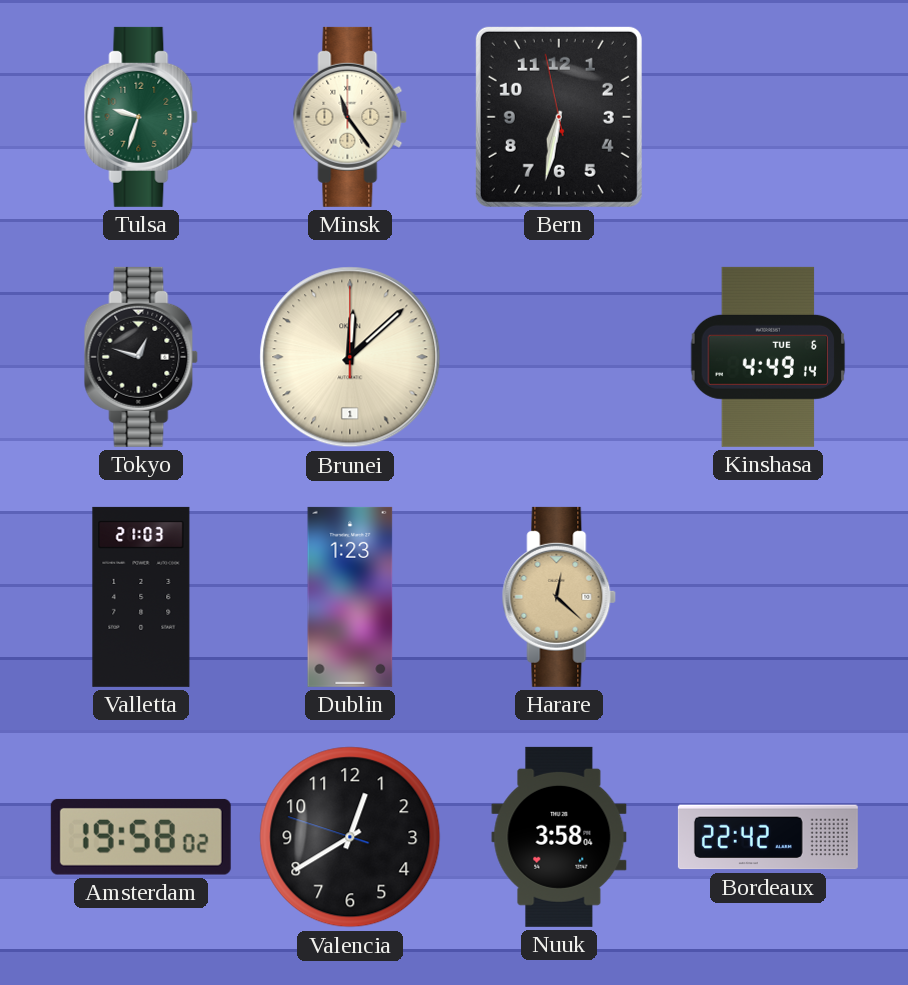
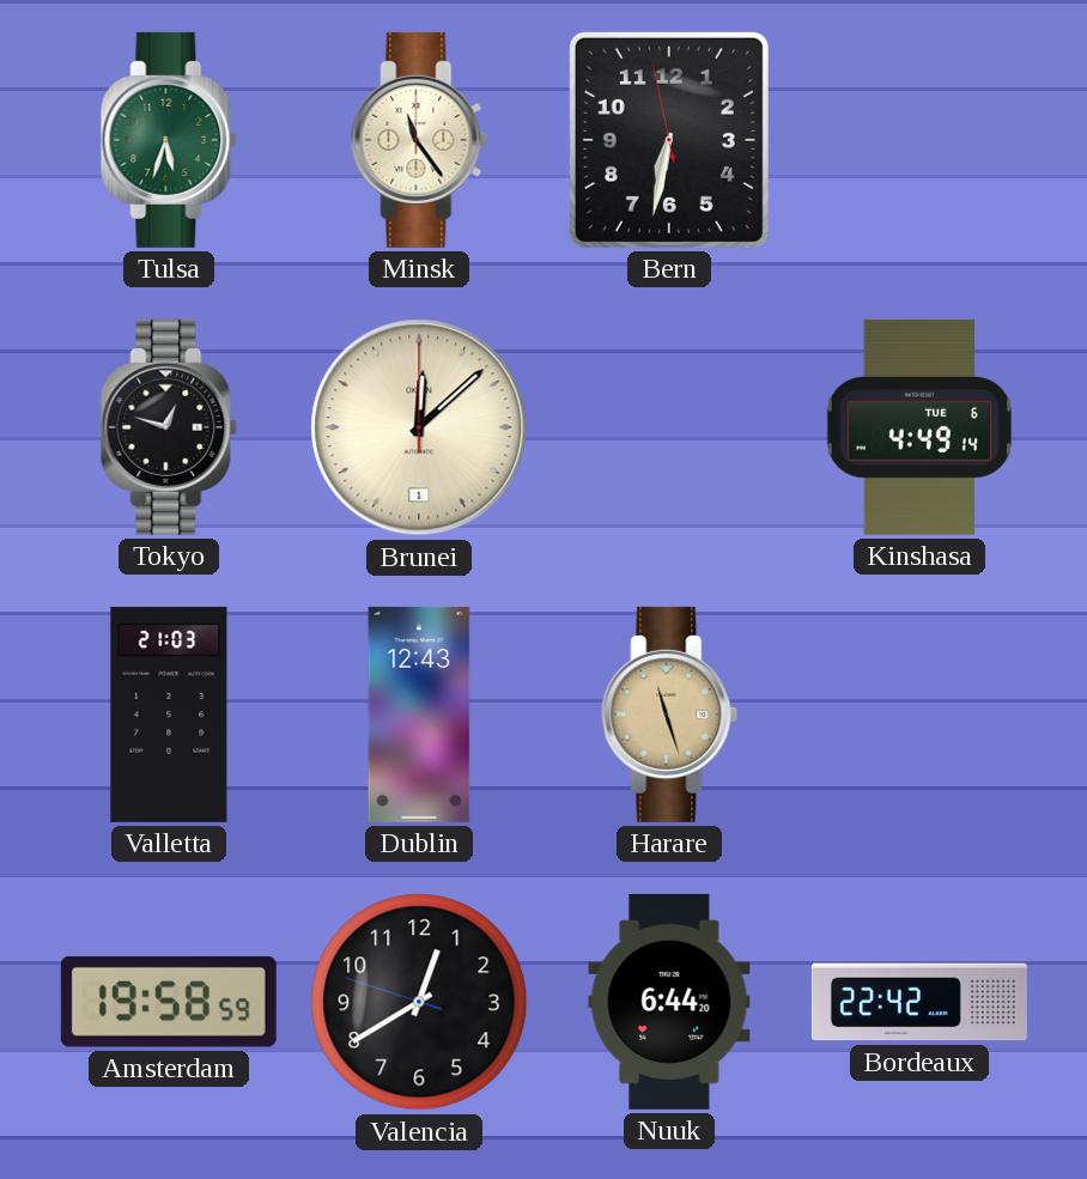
Tulsa: 9:33 -> 5:33
Dublin: 1:23 -> 12:43
Harare: 12:22 -> 11:27
Amsterdam: 19:58:02 -> 19:58:59
Nuuk: 3:58 -> 6:44
